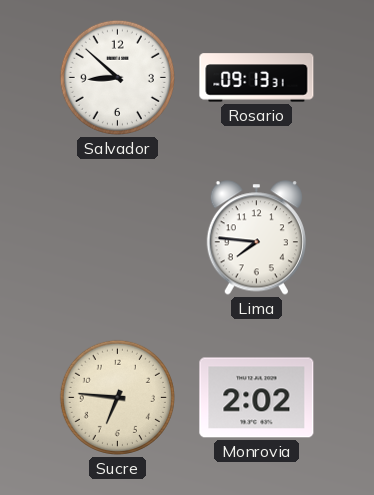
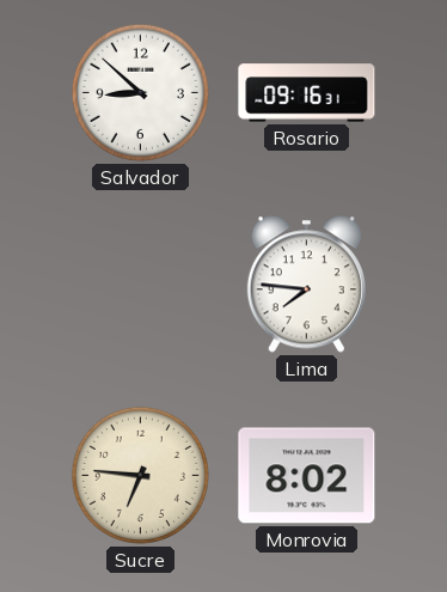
Rosario: 09:13 -> 09:16
Monrovia: 2:02 -> 8:02
